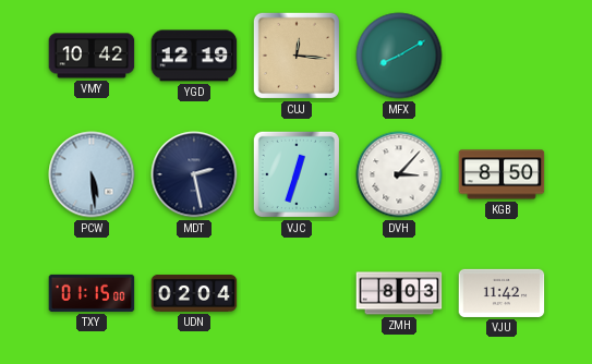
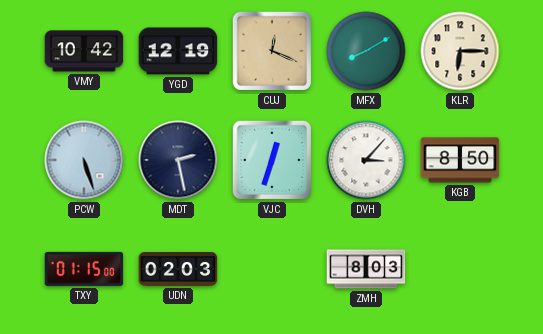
CUJ: 12:16 -> 12:19
KLR: none -> 6:15
PCW: 5:29 -> 5:27
UDN: 02:04 -> 02:03
VJU: 11:42 -> none
